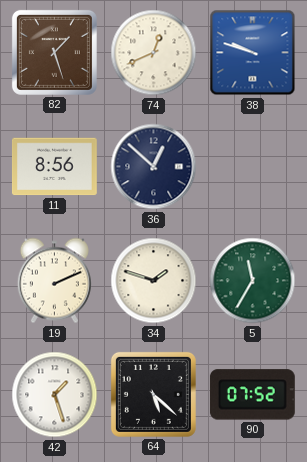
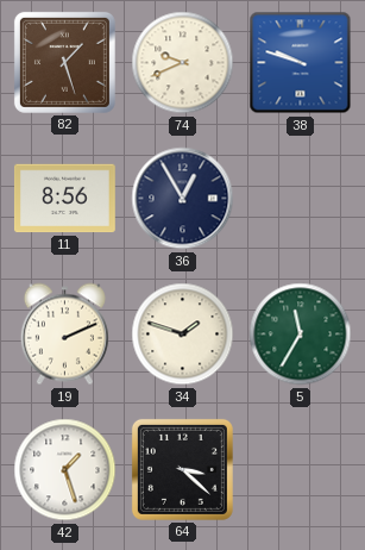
74: 12:41 -> 9:41
36: 12:52 -> 12:55
64: 5:22 -> 3:22
90: 07:52 -> none
